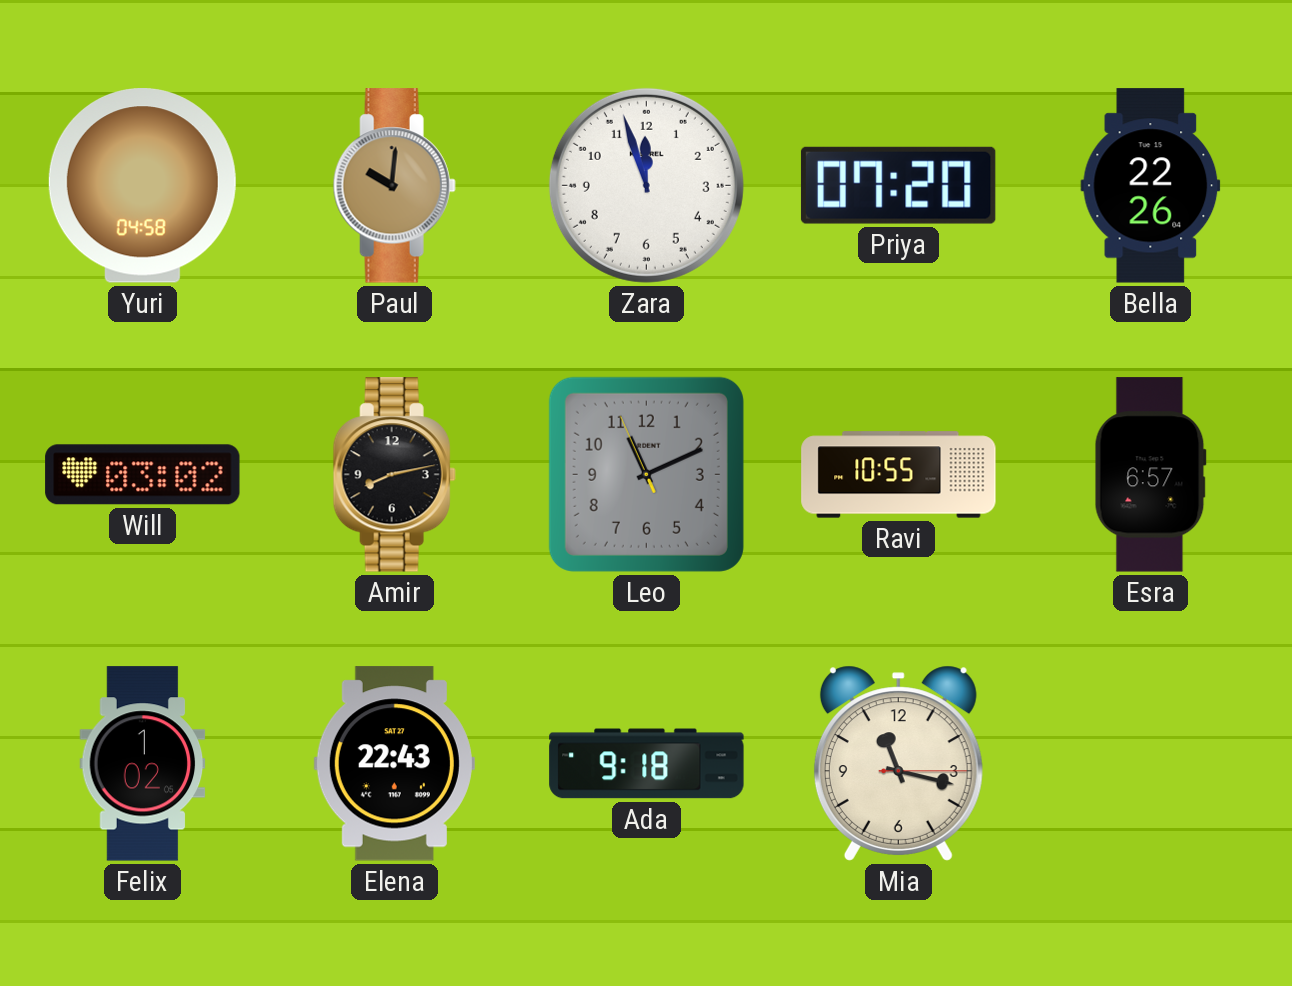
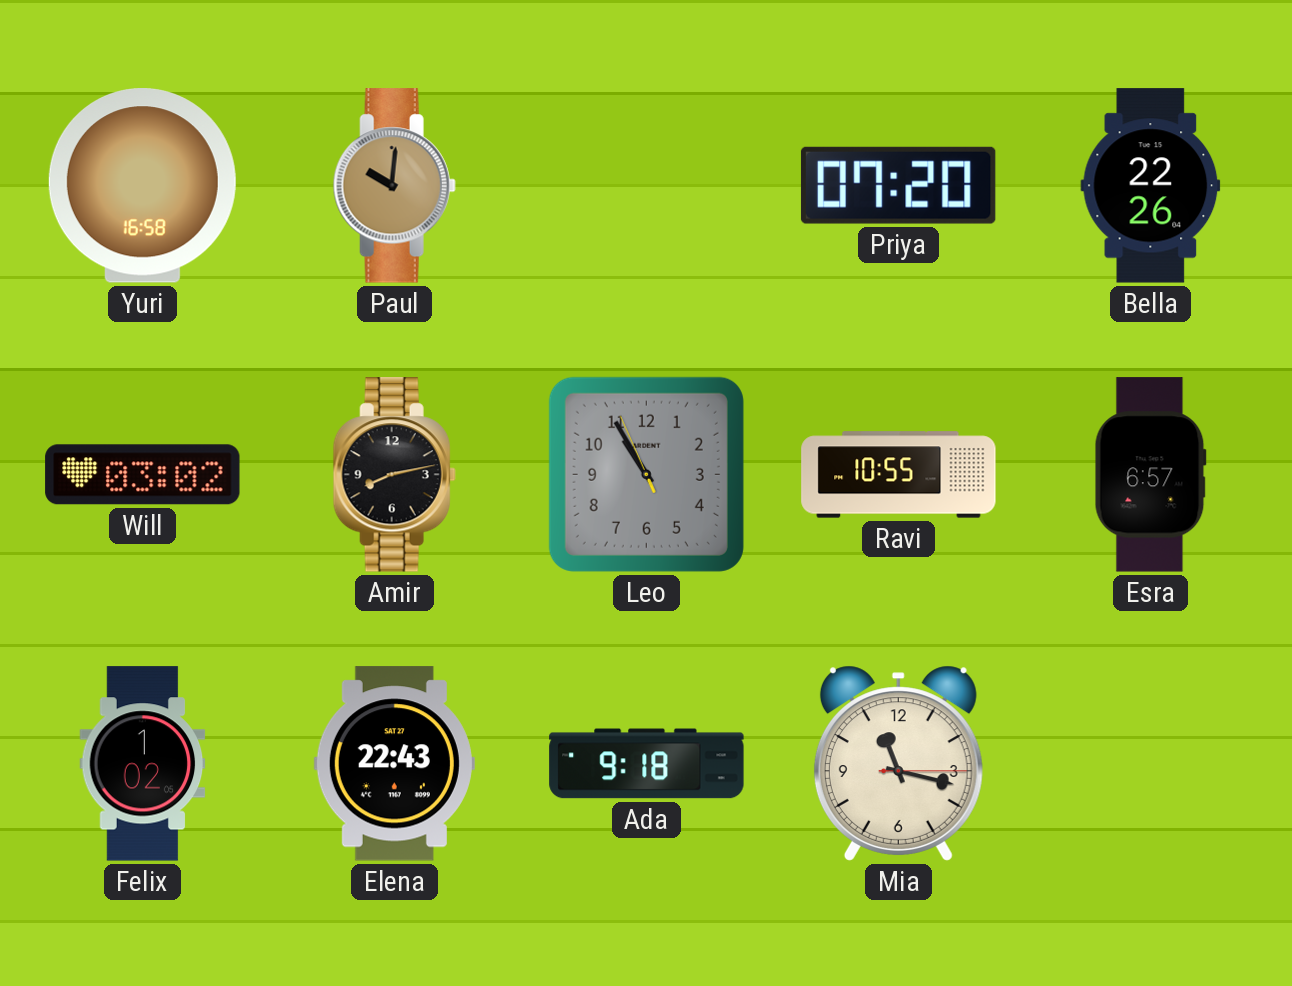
Yuri: 04:58 -> 16:58
Zara: 11:57 -> none
Leo: 11:10 -> 10:54
